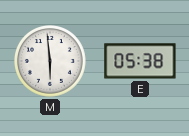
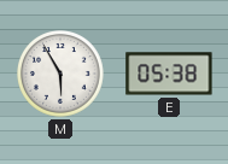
M: 5:59 -> 5:55
